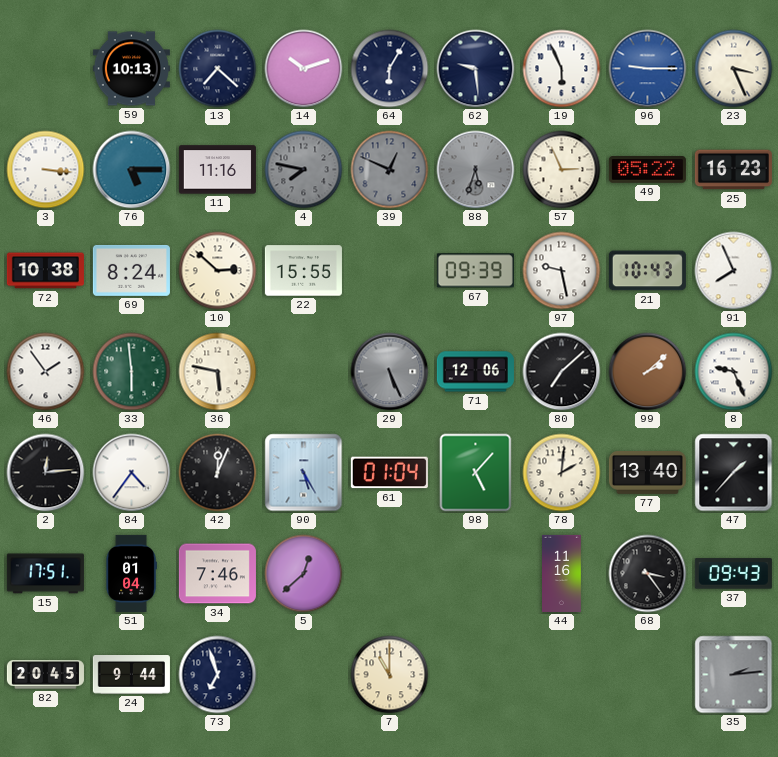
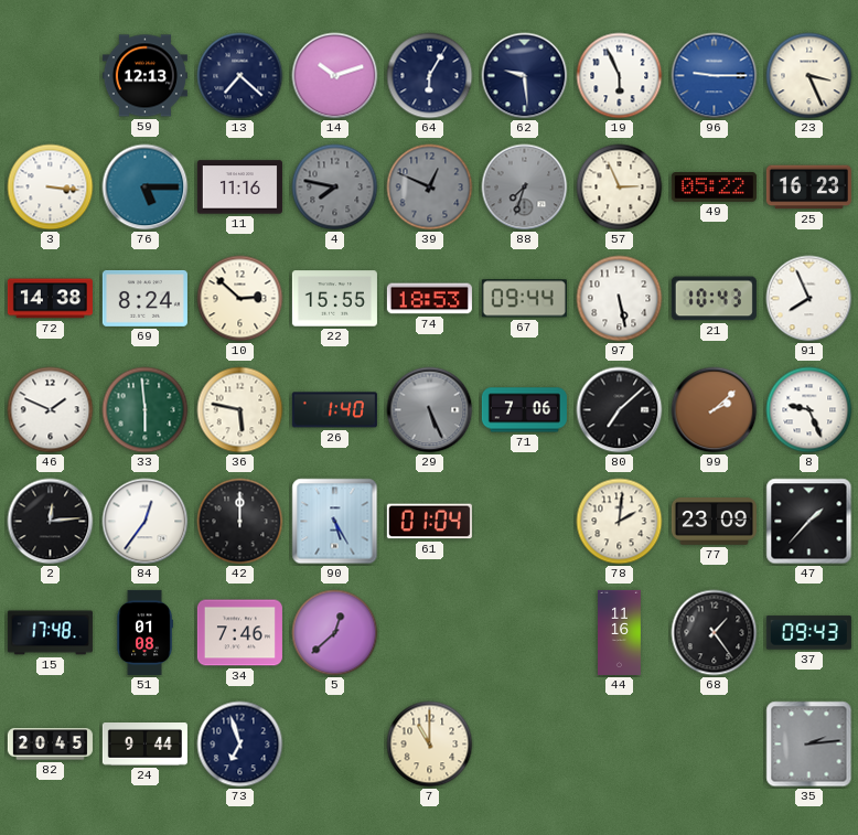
59: 10:13 -> 12:13
88: 5:33 -> 7:33
72: 10:38 -> 14:38
74: none -> 18:53
67: 09:39 -> 09:44
97: 9:28 -> 5:28
46: 1:54 -> 1:49
26: none -> 1:40
71: 12:06 -> 7:06
84: 4:36 -> 12:36
42: 12:04 -> 12:00
98: 5:07 -> none
77: 13:40 -> 23:09
15: 17:51 -> 17:48
51: 01:04 -> 01:08
68: 3:24 -> 1:24
